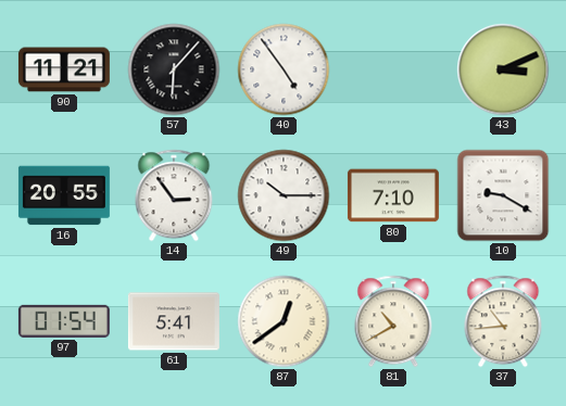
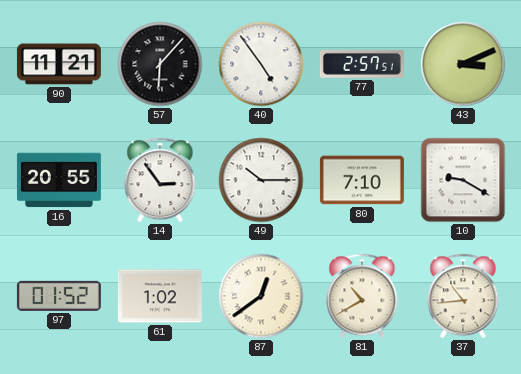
77: none -> 2:57
97: 01:54 -> 01:52
61: 5:41 -> 1:02
